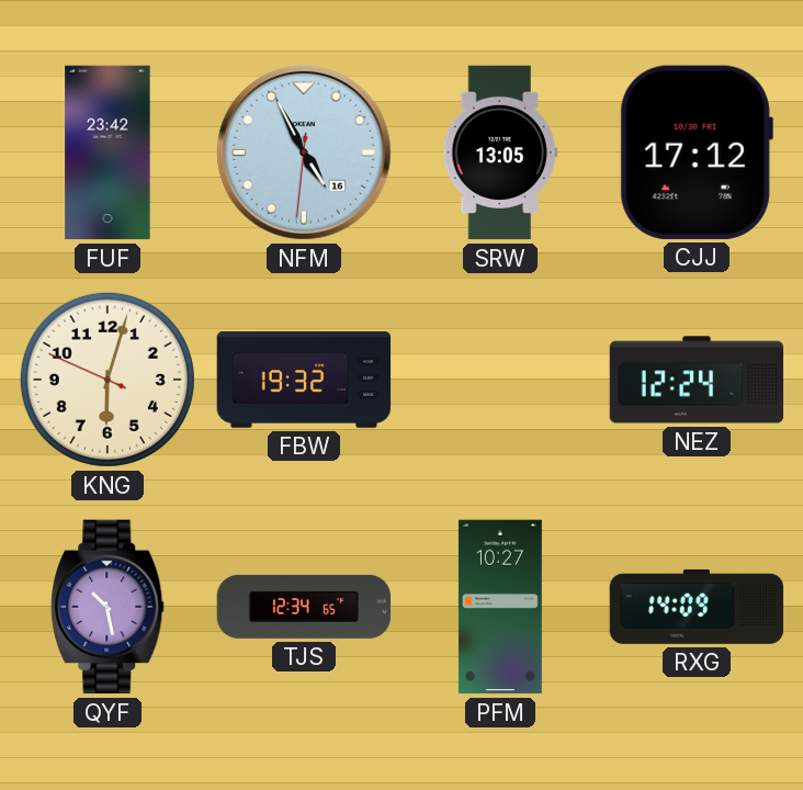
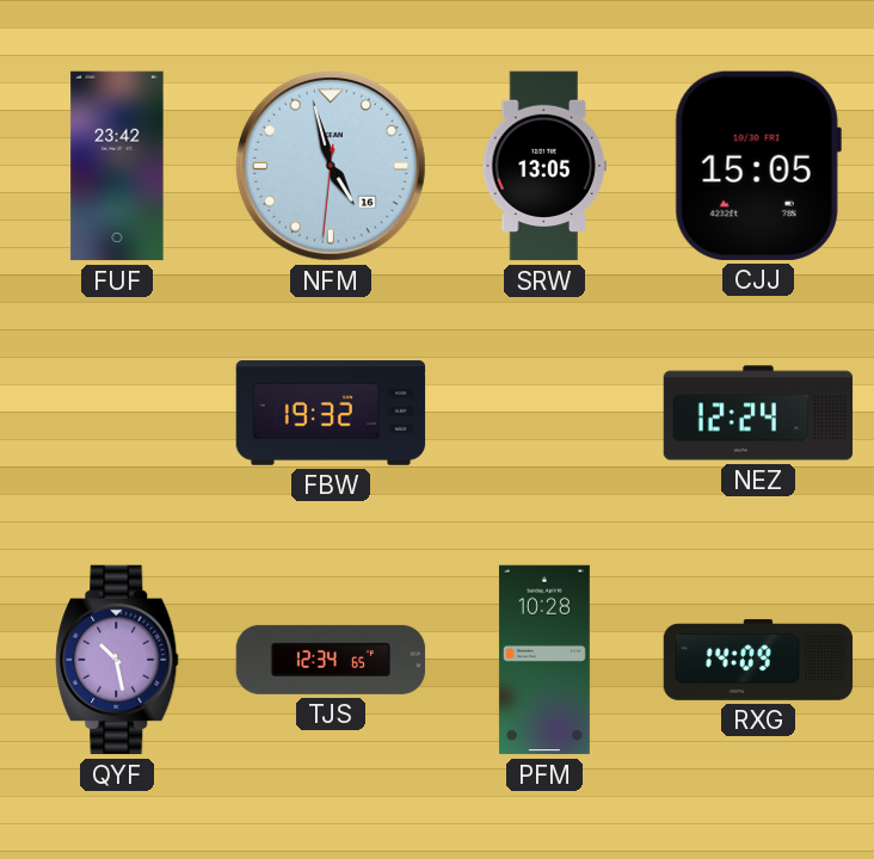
NFM: 4:55 -> 4:57
CJJ: 17:12 -> 15:05
KNG: 6:02 -> none
PFM: 10:27 -> 10:28
